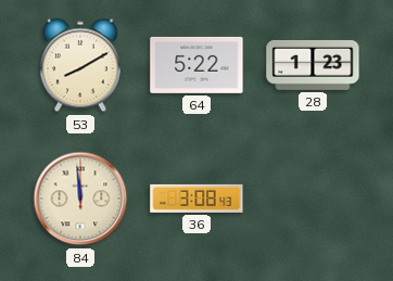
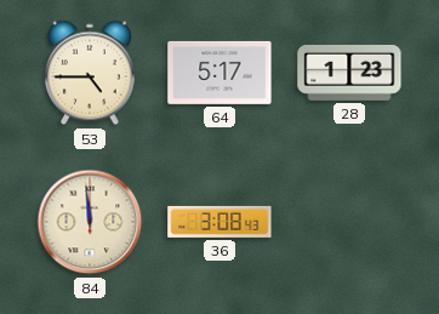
53: 8:10 -> 4:45
64: 5:22 -> 5:17
